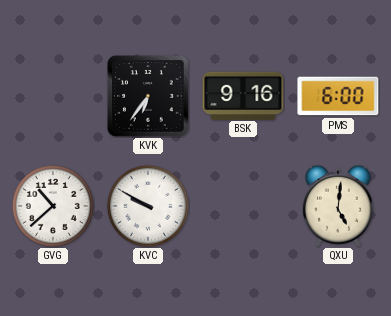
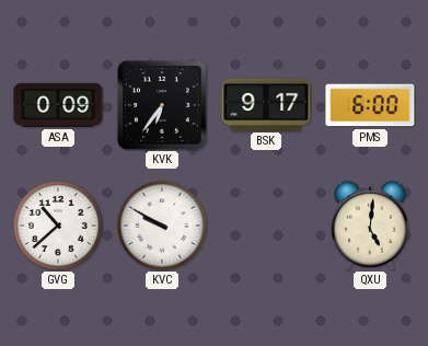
ASA: none -> 0:09
BSK: 9:16 -> 9:17
